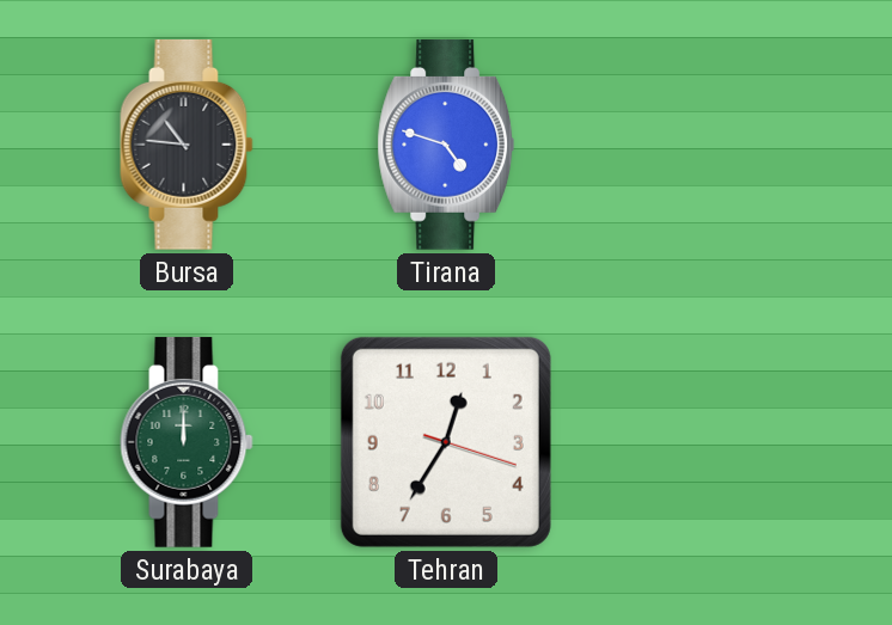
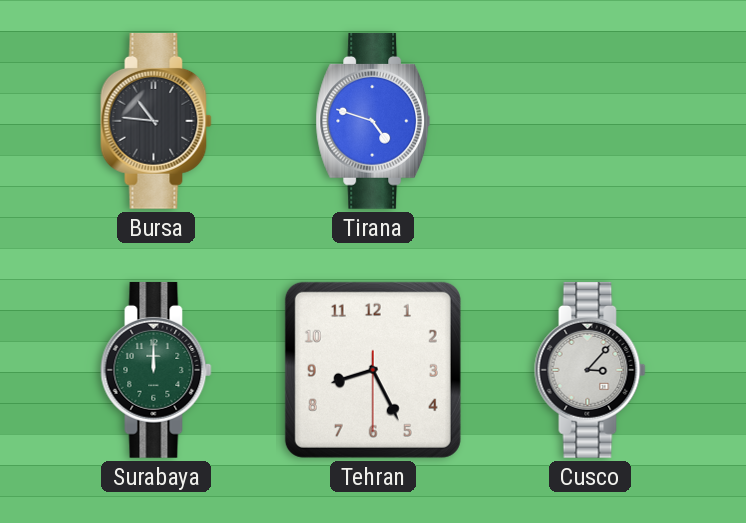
Tehran: 12:35 -> 8:25
Cusco: none -> 3:07
